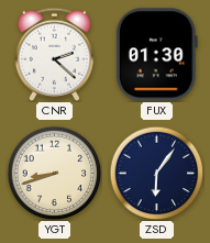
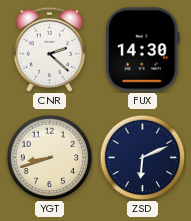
FUX: 01:30 -> 14:30
ZSD: 6:06 -> 6:11
